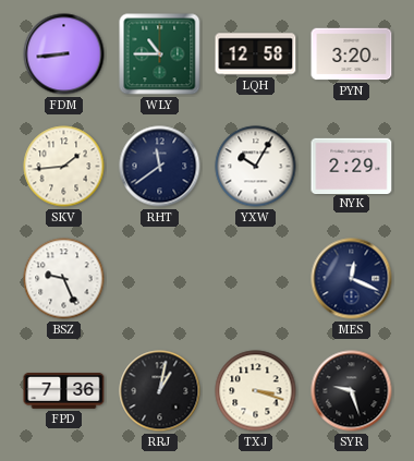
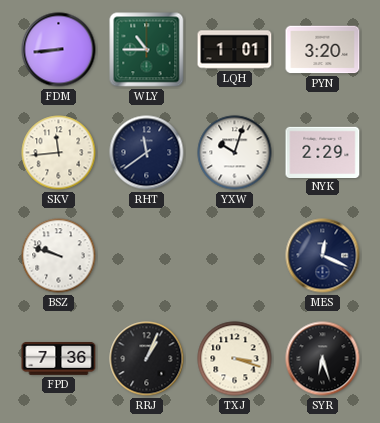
LQH: 12:58 -> 1:01
SKV: 1:44 -> 11:44
YXW: 10:05 -> 10:03
BSZ: 9:26 -> 9:48
RRJ: 1:02 -> 1:04
SYR: 9:27 -> 6:27
